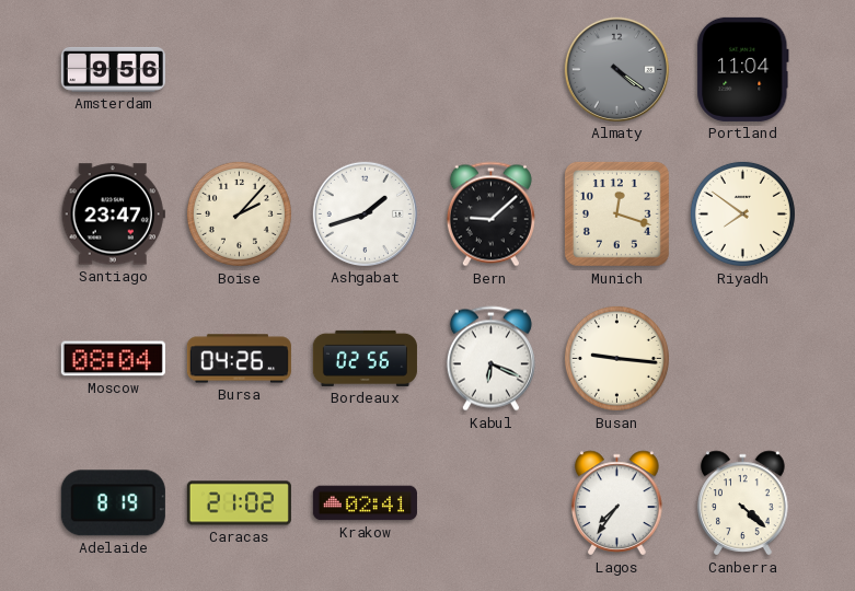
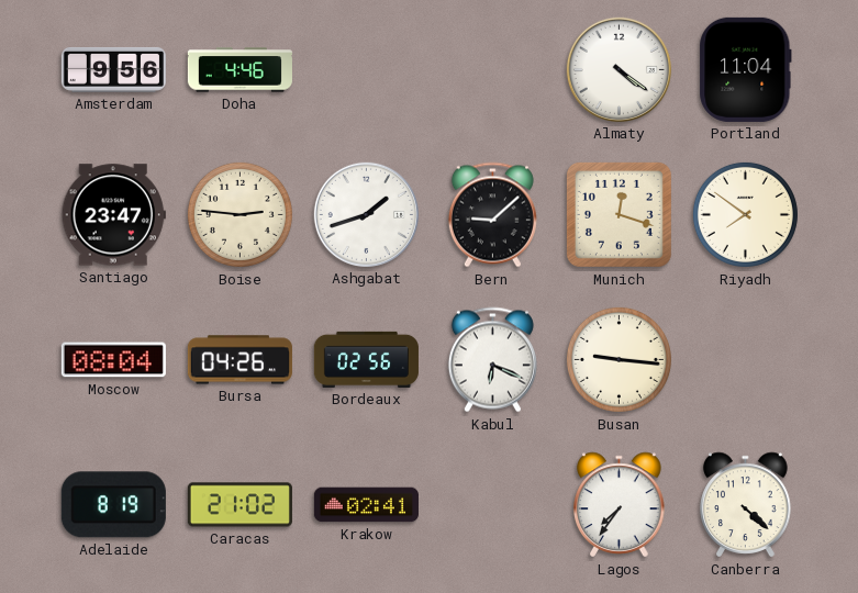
Doha: none -> 4:46
Almaty dial: grey -> white
Boise: 2:07 -> 2:46
